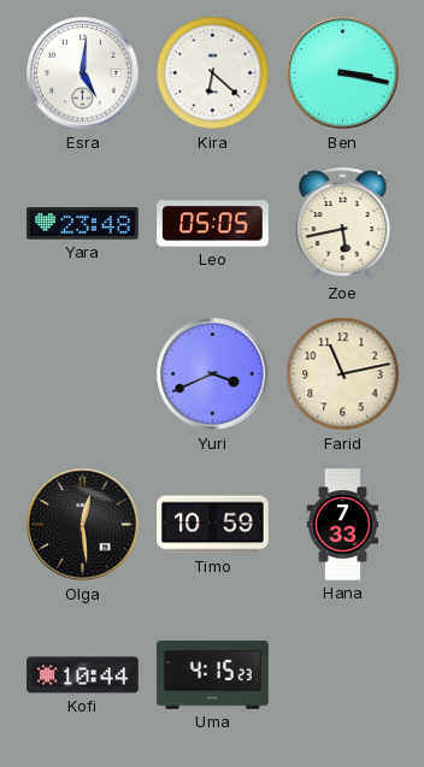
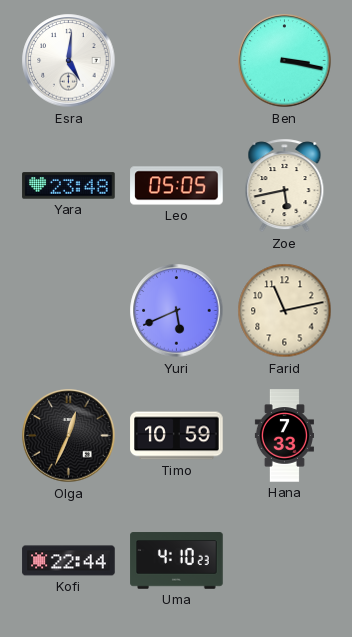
Kira: 6:22 -> none
Yuri: 3:41 -> 5:41
Olga: 12:29 -> 12:34
Kofi: 10:44 -> 22:44
Uma: 4:15 -> 4:10
